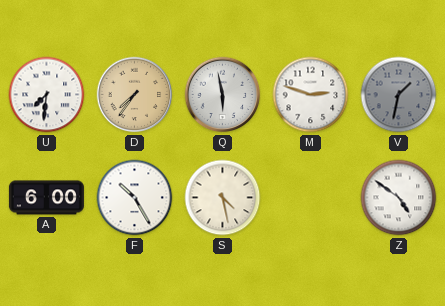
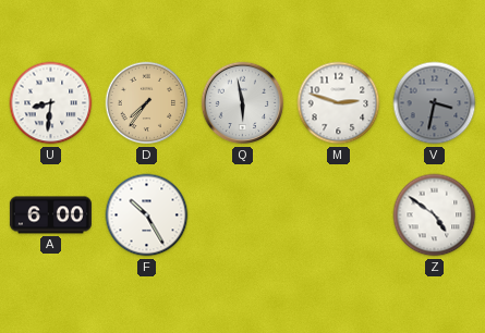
U: 7:31 -> 8:31
V: 1:32 -> 3:32
S: 4:28 -> none
